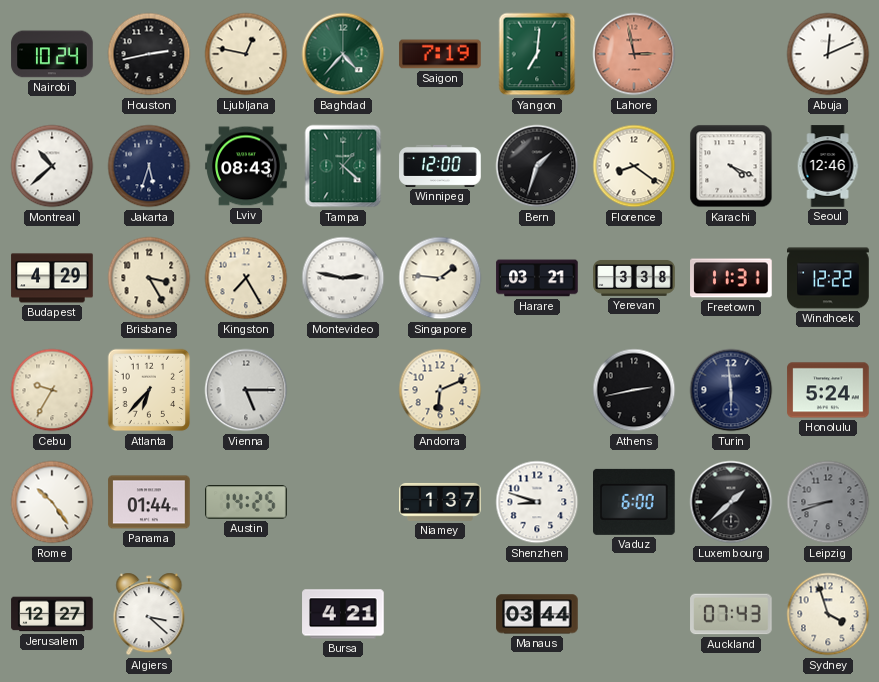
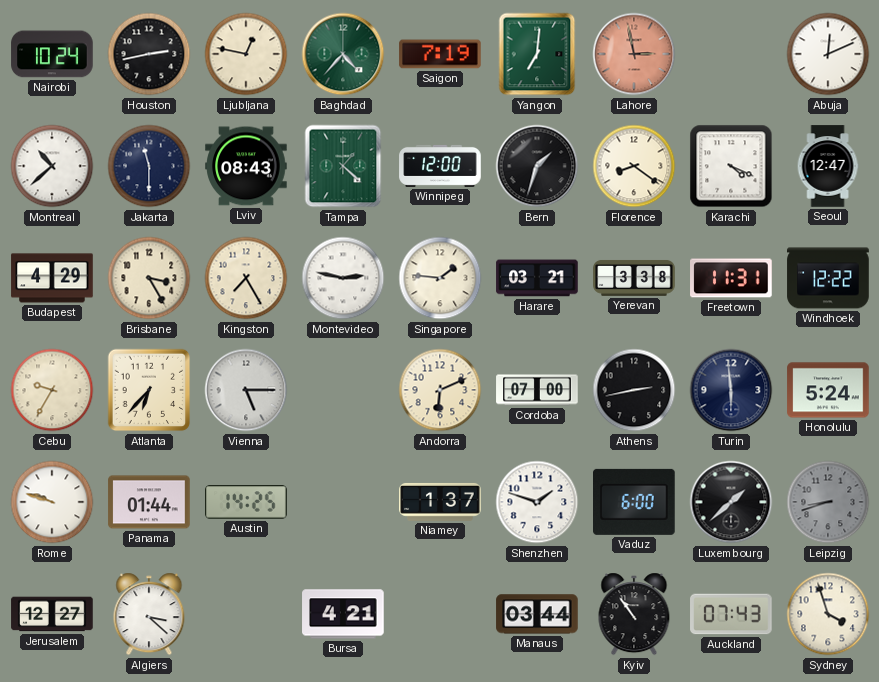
Jakarta: 5:33 -> 11:30
Seoul: 12:46 -> 12:47
Cordoba: none -> 07:00
Rome: 10:24 -> 9:48
Shenzhen: 8:48 -> 1:48
Kyiv: none -> 10:54
